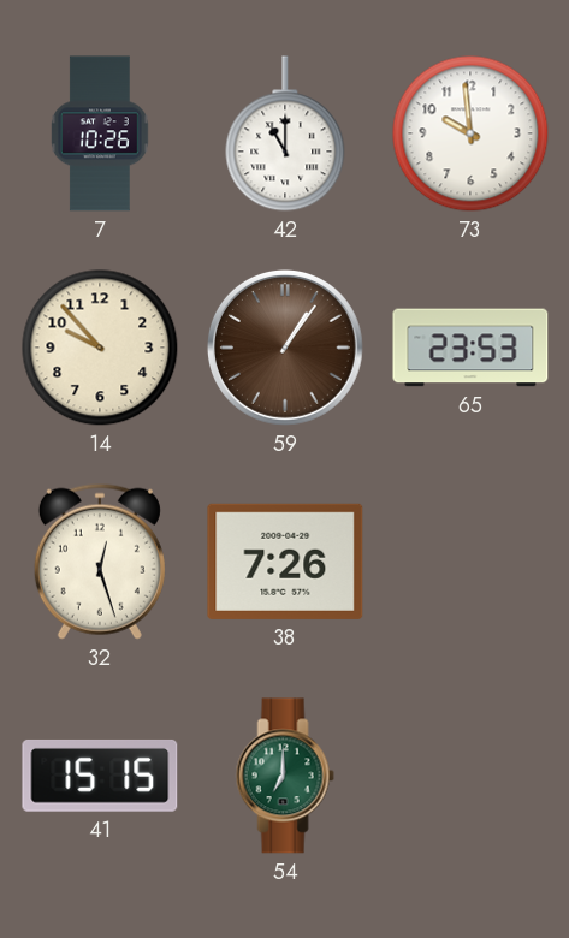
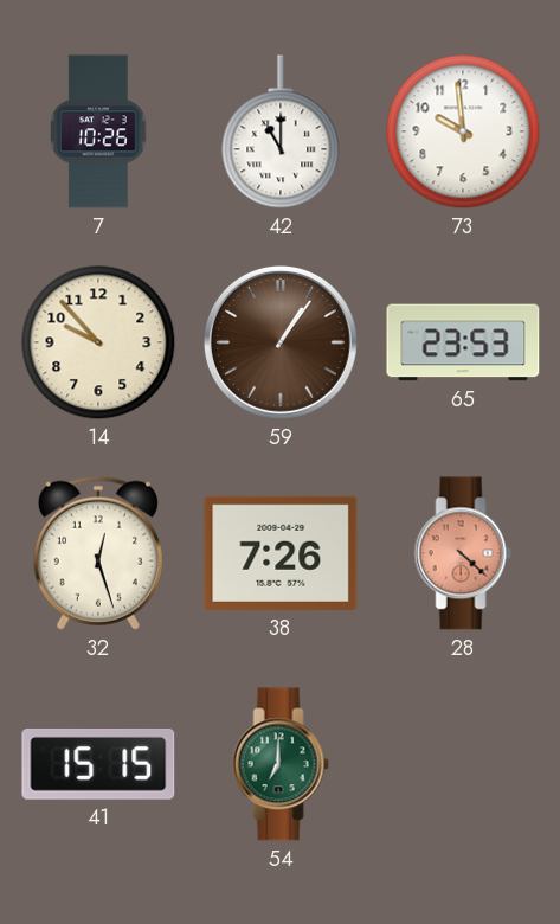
28: none -> 4:22
